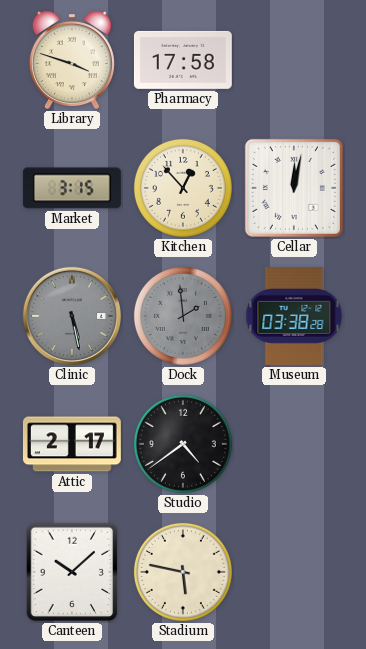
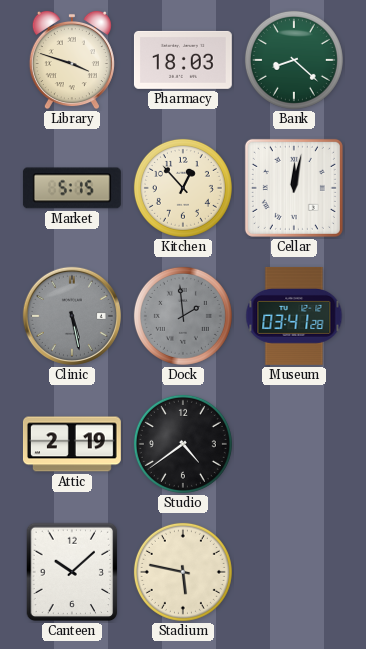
Pharmacy: 17:58 -> 18:03
Bank: none -> 8:22
Market: 3:15 -> 5:15
Museum: 03:38 -> 03:41
Attic: 2:17 -> 2:19
